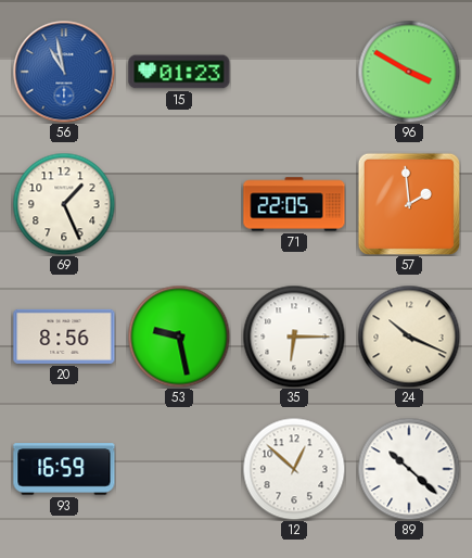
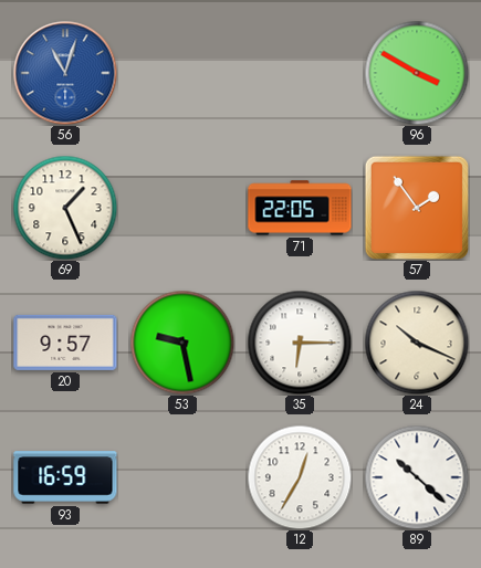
56: 10:58 -> 11:03
15: 01:23 -> none
57: 1:59 -> 1:54
20: 8:56 -> 9:57
12: 12:52 -> 12:35
